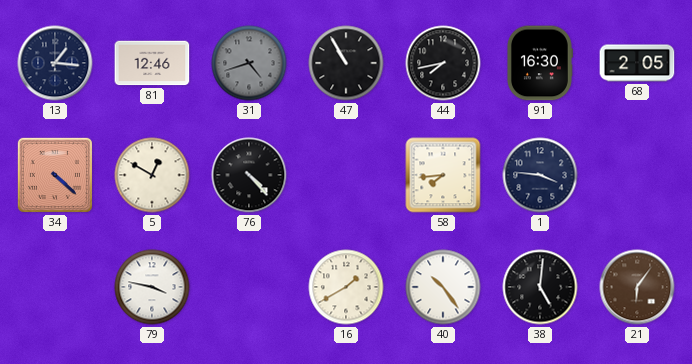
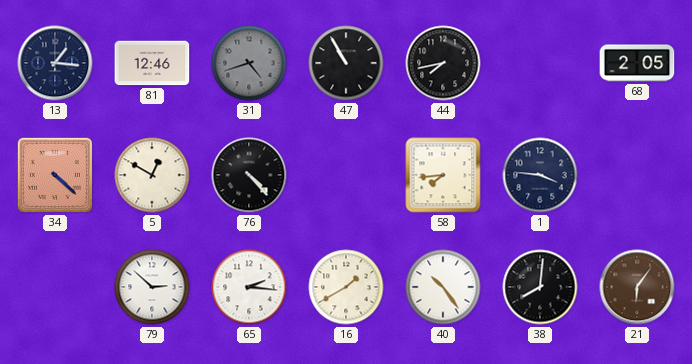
91: 16:30 -> none
79: 3:47 -> 2:52
65: none -> 2:16
38: 5:01 -> 8:01
